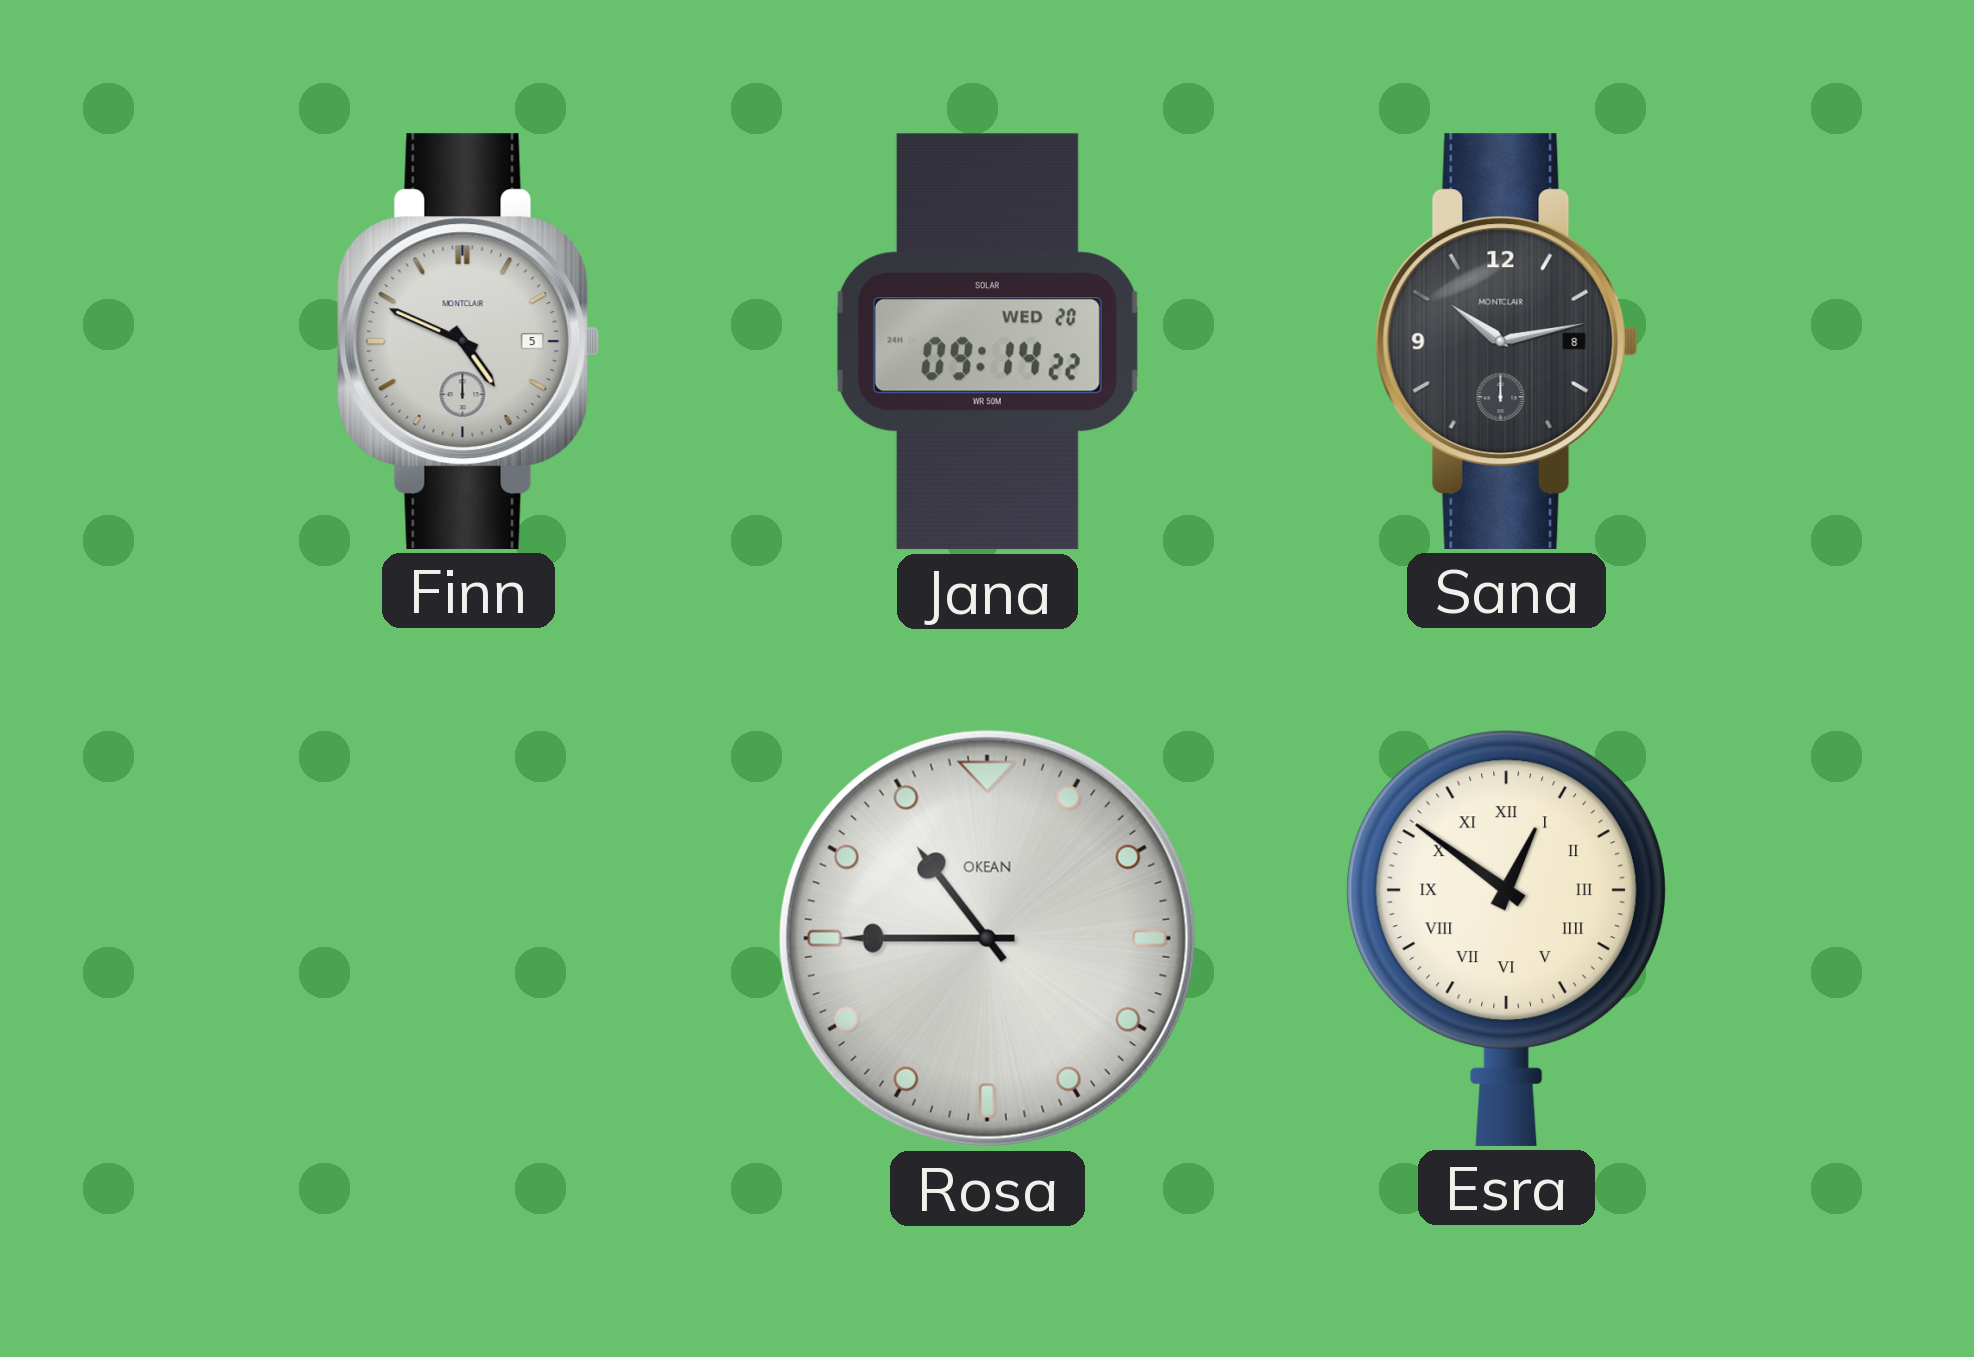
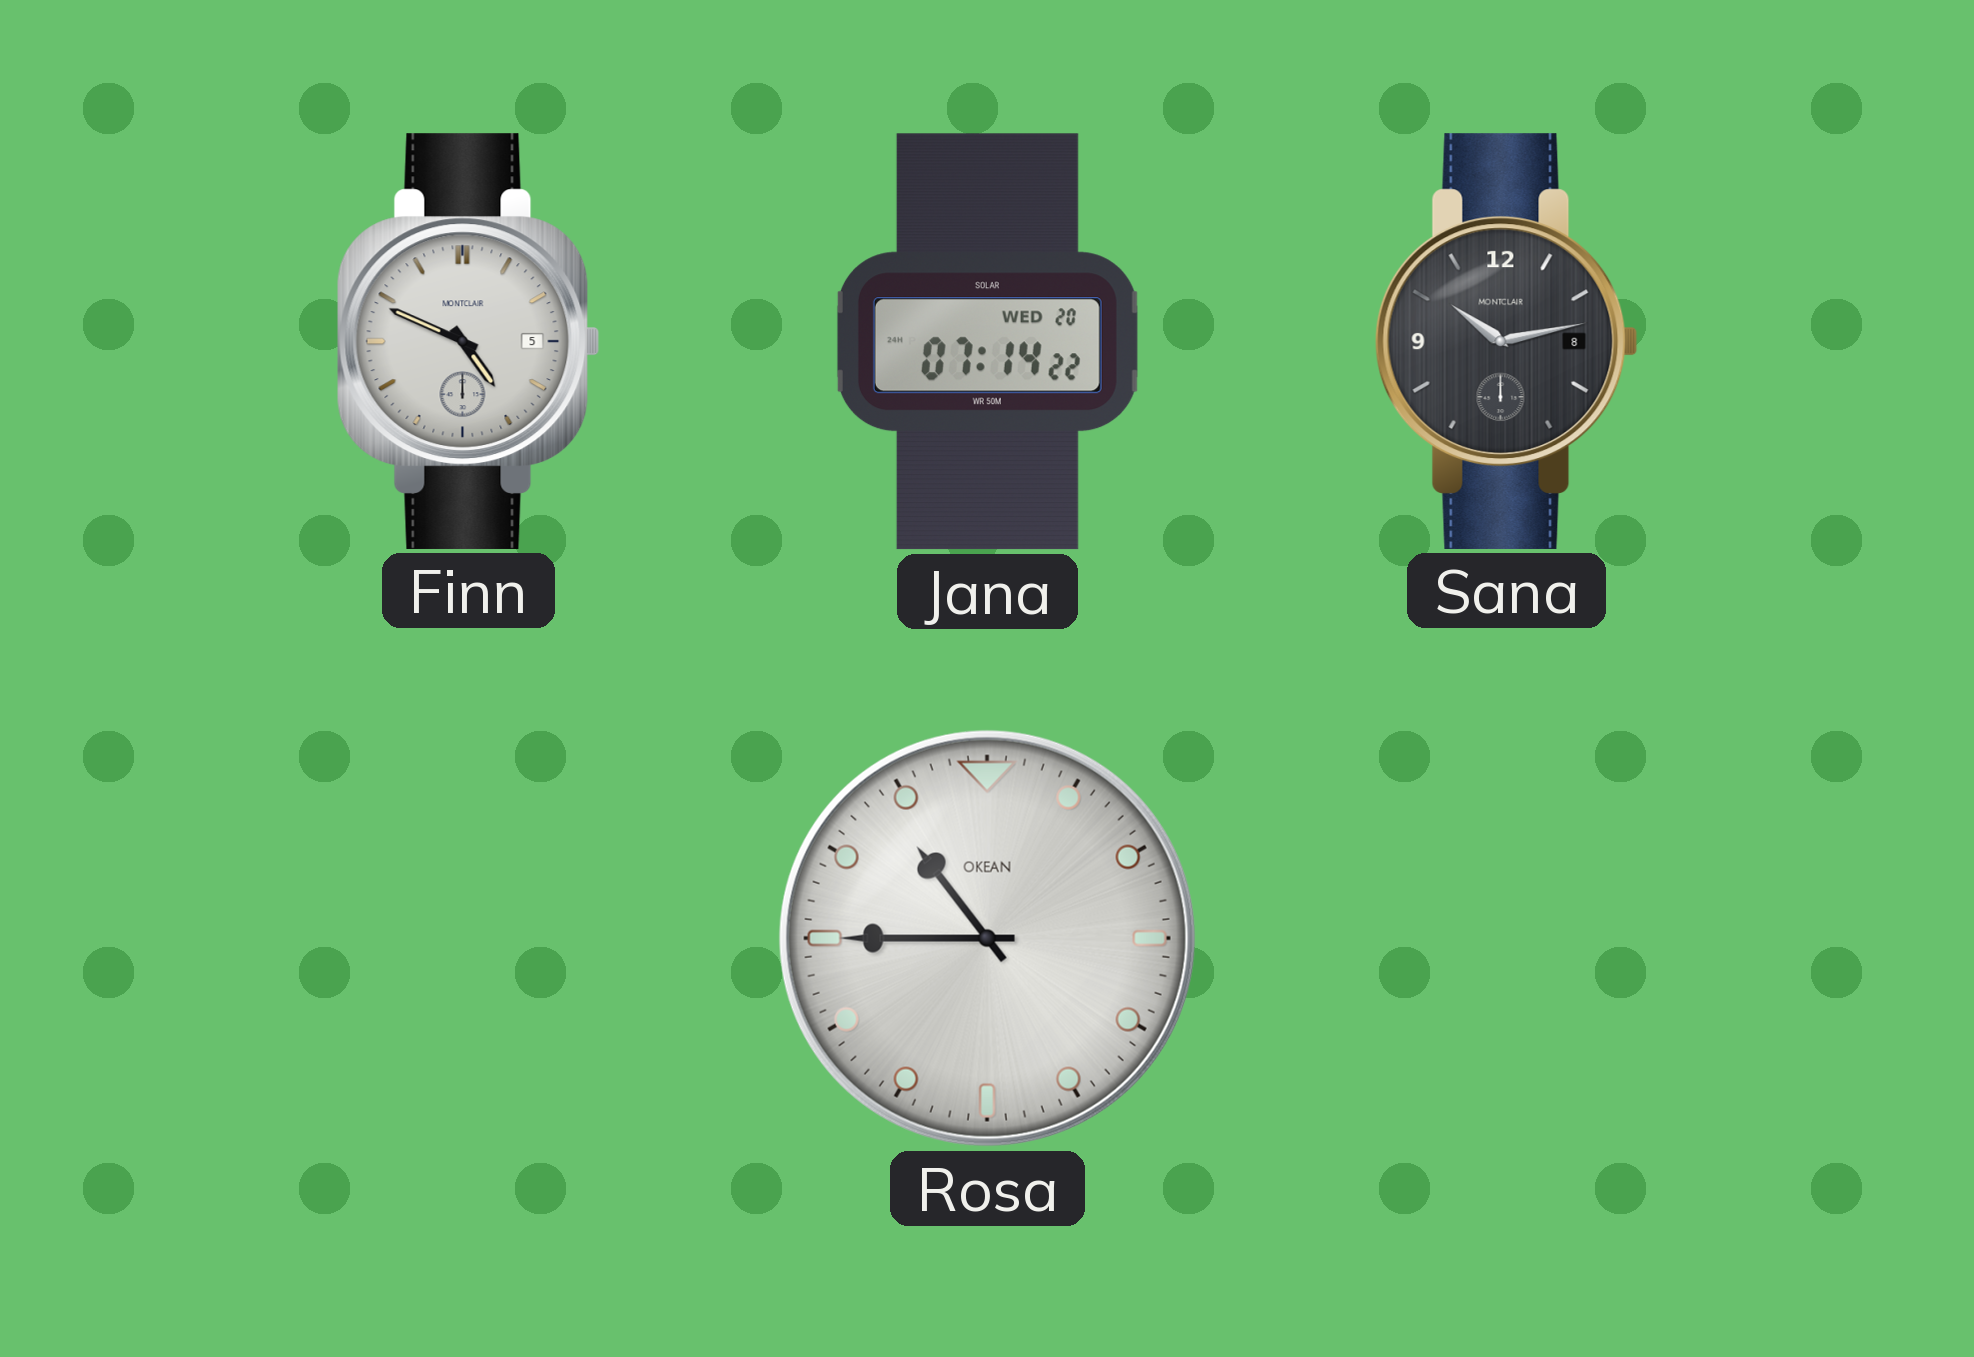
Jana: 09:14 -> 07:14
Esra: 12:51 -> none
